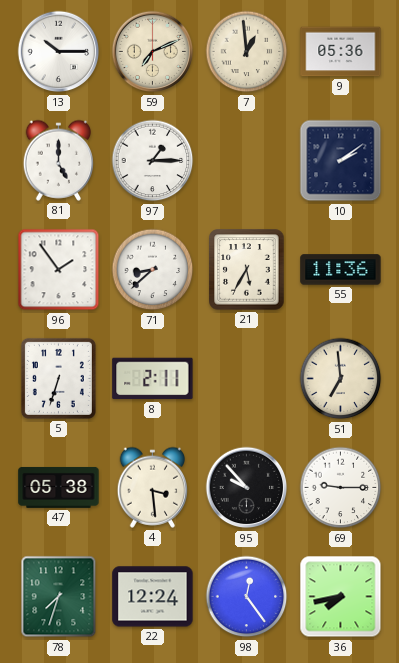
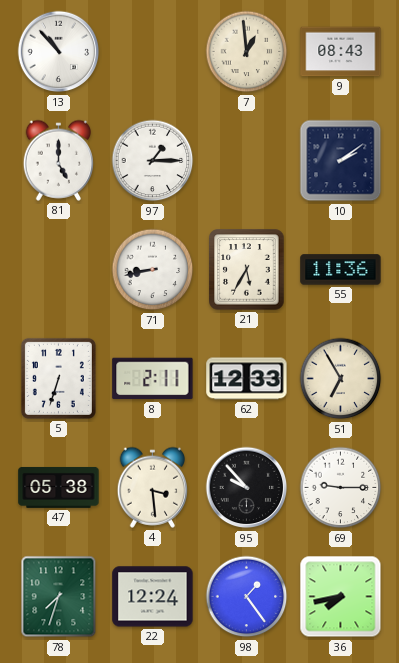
13: 10:15 -> 10:53
59: 7:11 -> none
9: 05:36 -> 08:43
96: 1:54 -> none
71: 8:38 -> 8:43
62: none -> 12:33
51: 6:59 -> 6:55
98: 12:24 -> 1:24
